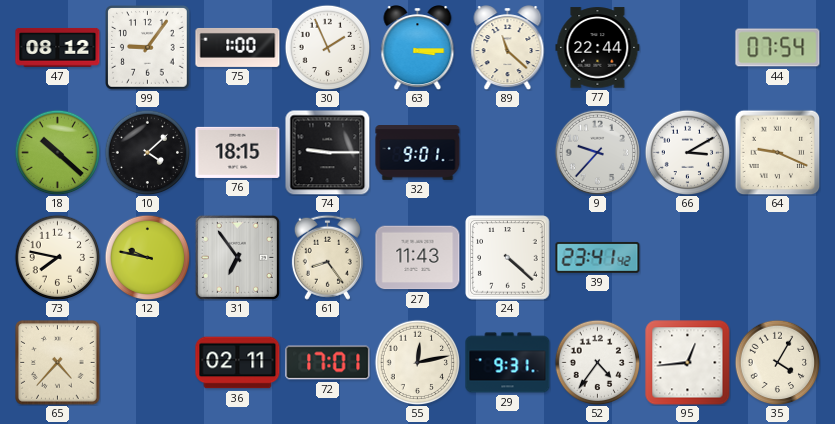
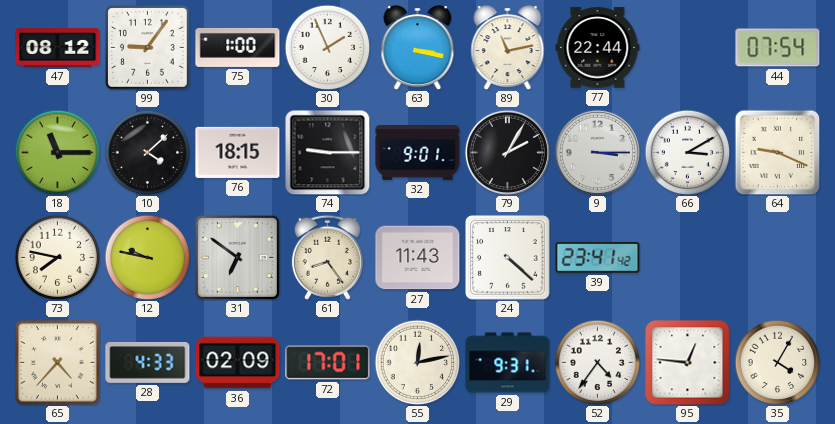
63: 3:15 -> 3:17
89: 11:22 -> 11:13
18: 10:22 -> 11:15
79: none -> 2:05
9: 9:37 -> 3:15
31: 6:54 -> 6:51
28: none -> 4:33
36: 02:11 -> 02:09
95: 12:44 -> 12:46
